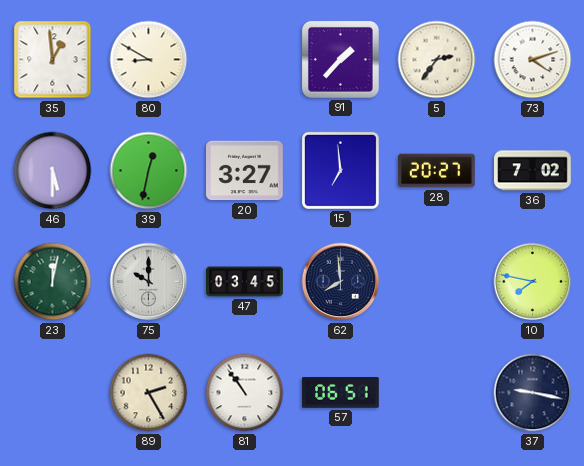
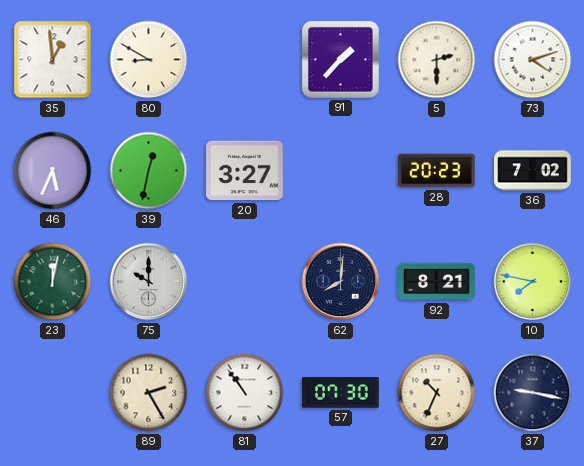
5: 2:36 -> 2:30
46: 5:30 -> 5:34
15: 6:59 -> none
28: 20:27 -> 20:23
47: 03:45 -> none
62: 7:59 -> 8:01
92: none -> 8:21
57: 06:51 -> 07:30
27: none -> 10:34
